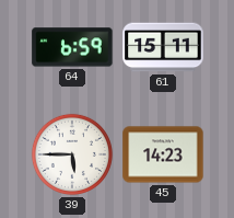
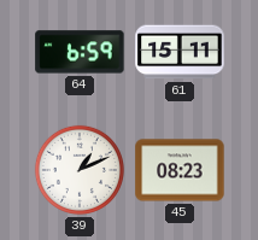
39: 5:45 -> 1:11
45: 14:23 -> 08:23
